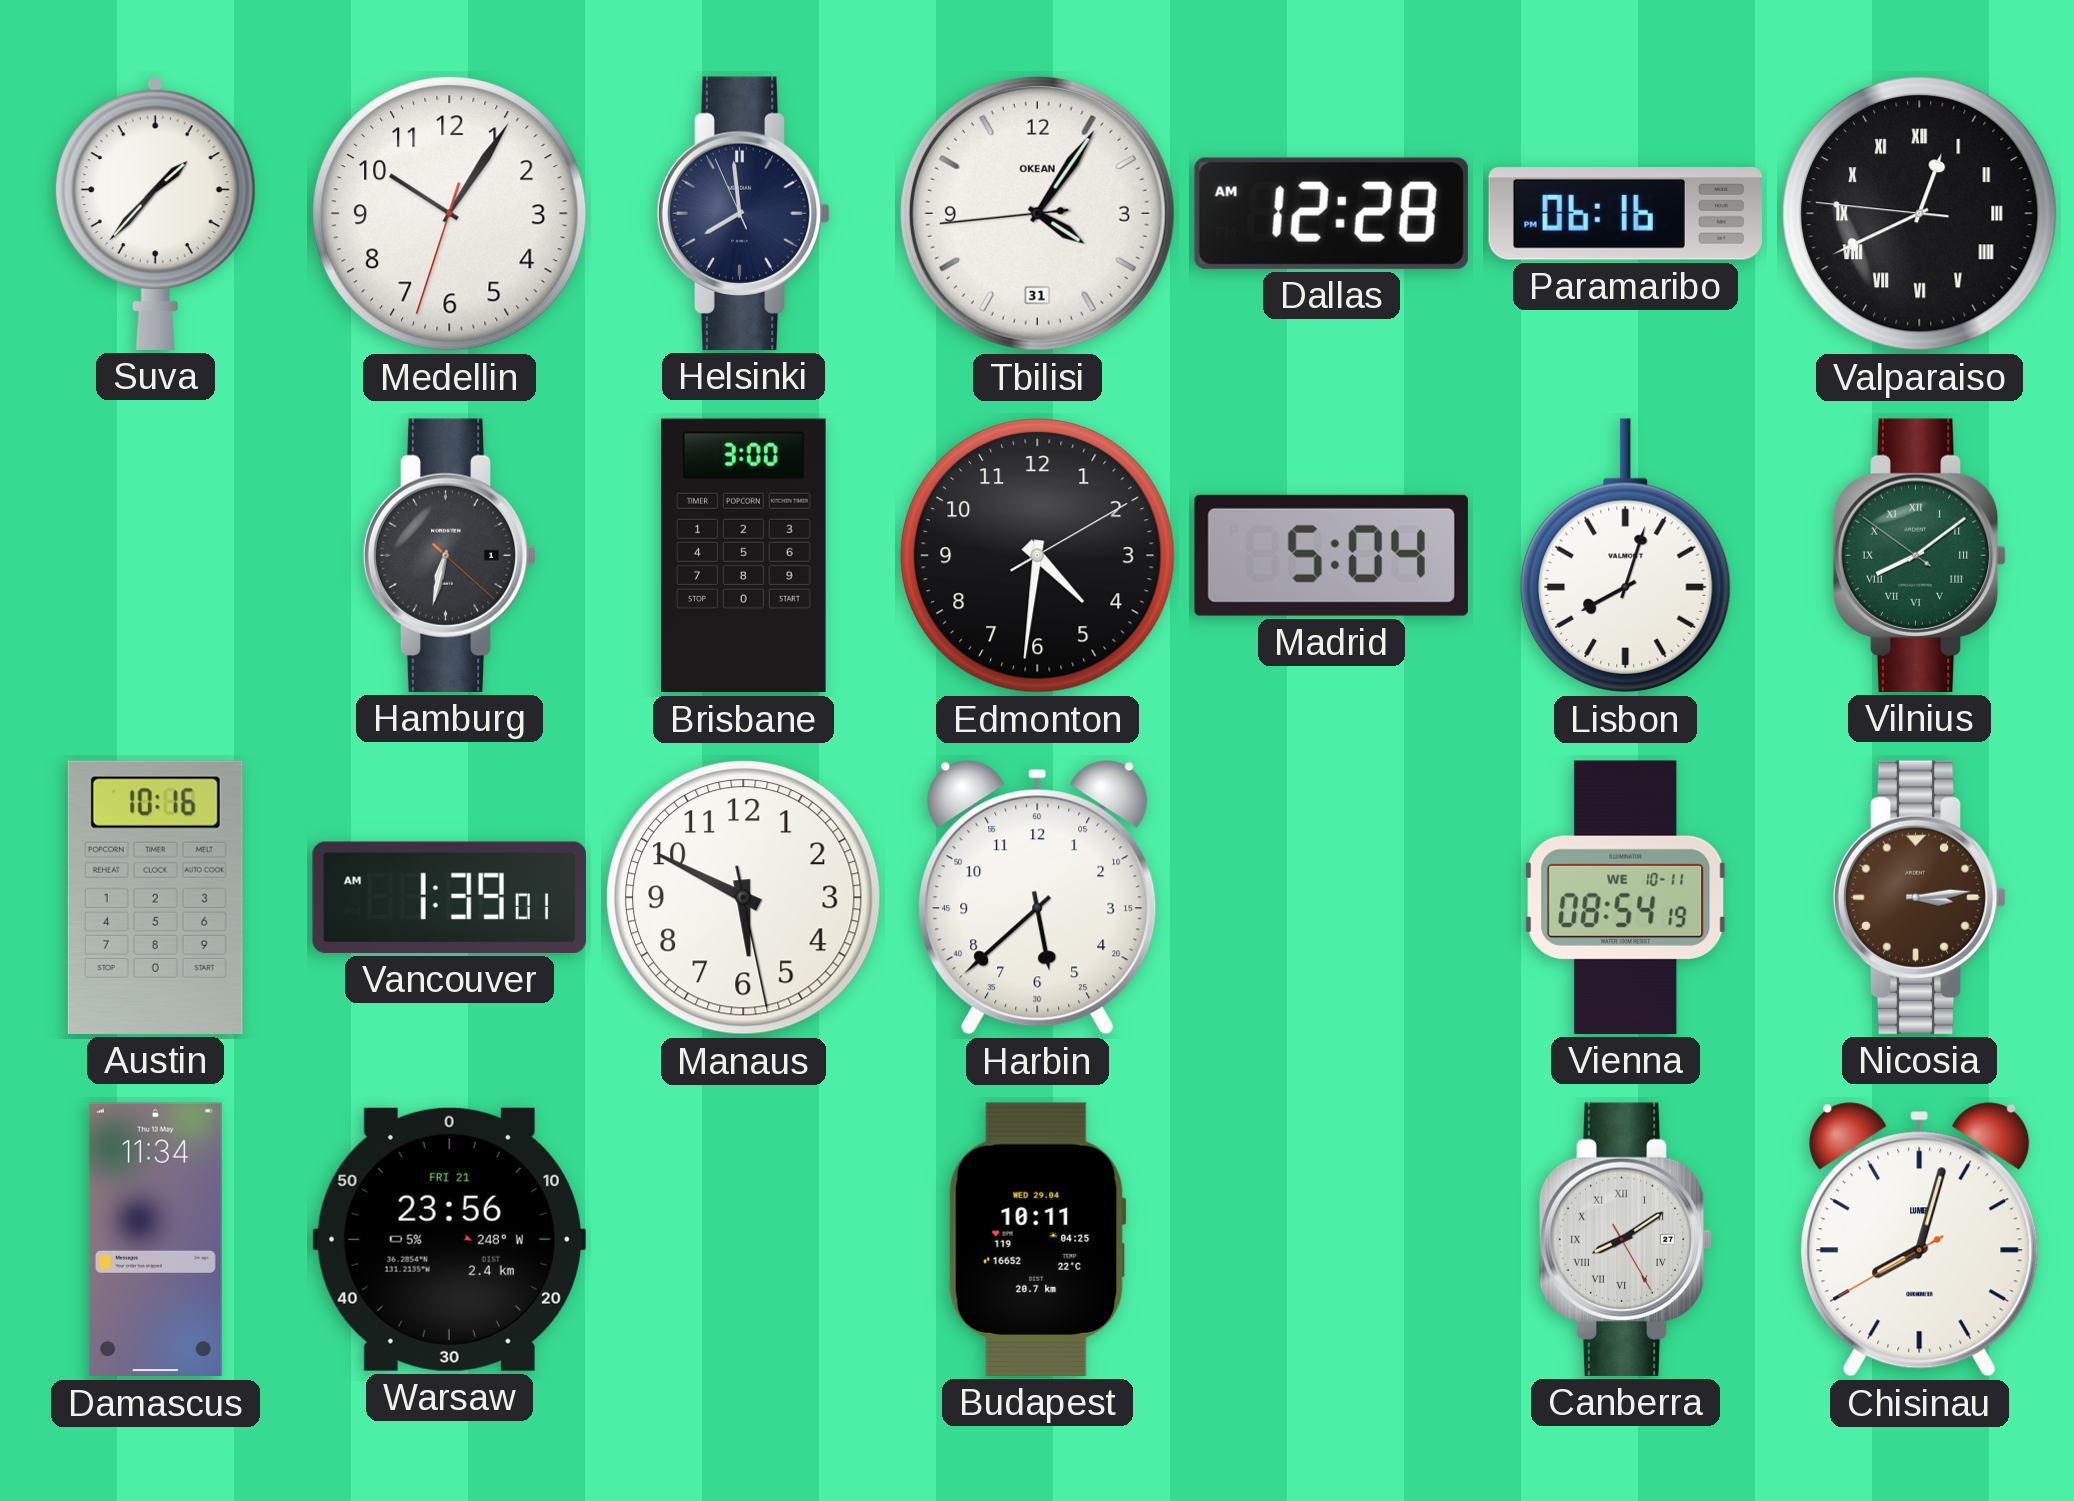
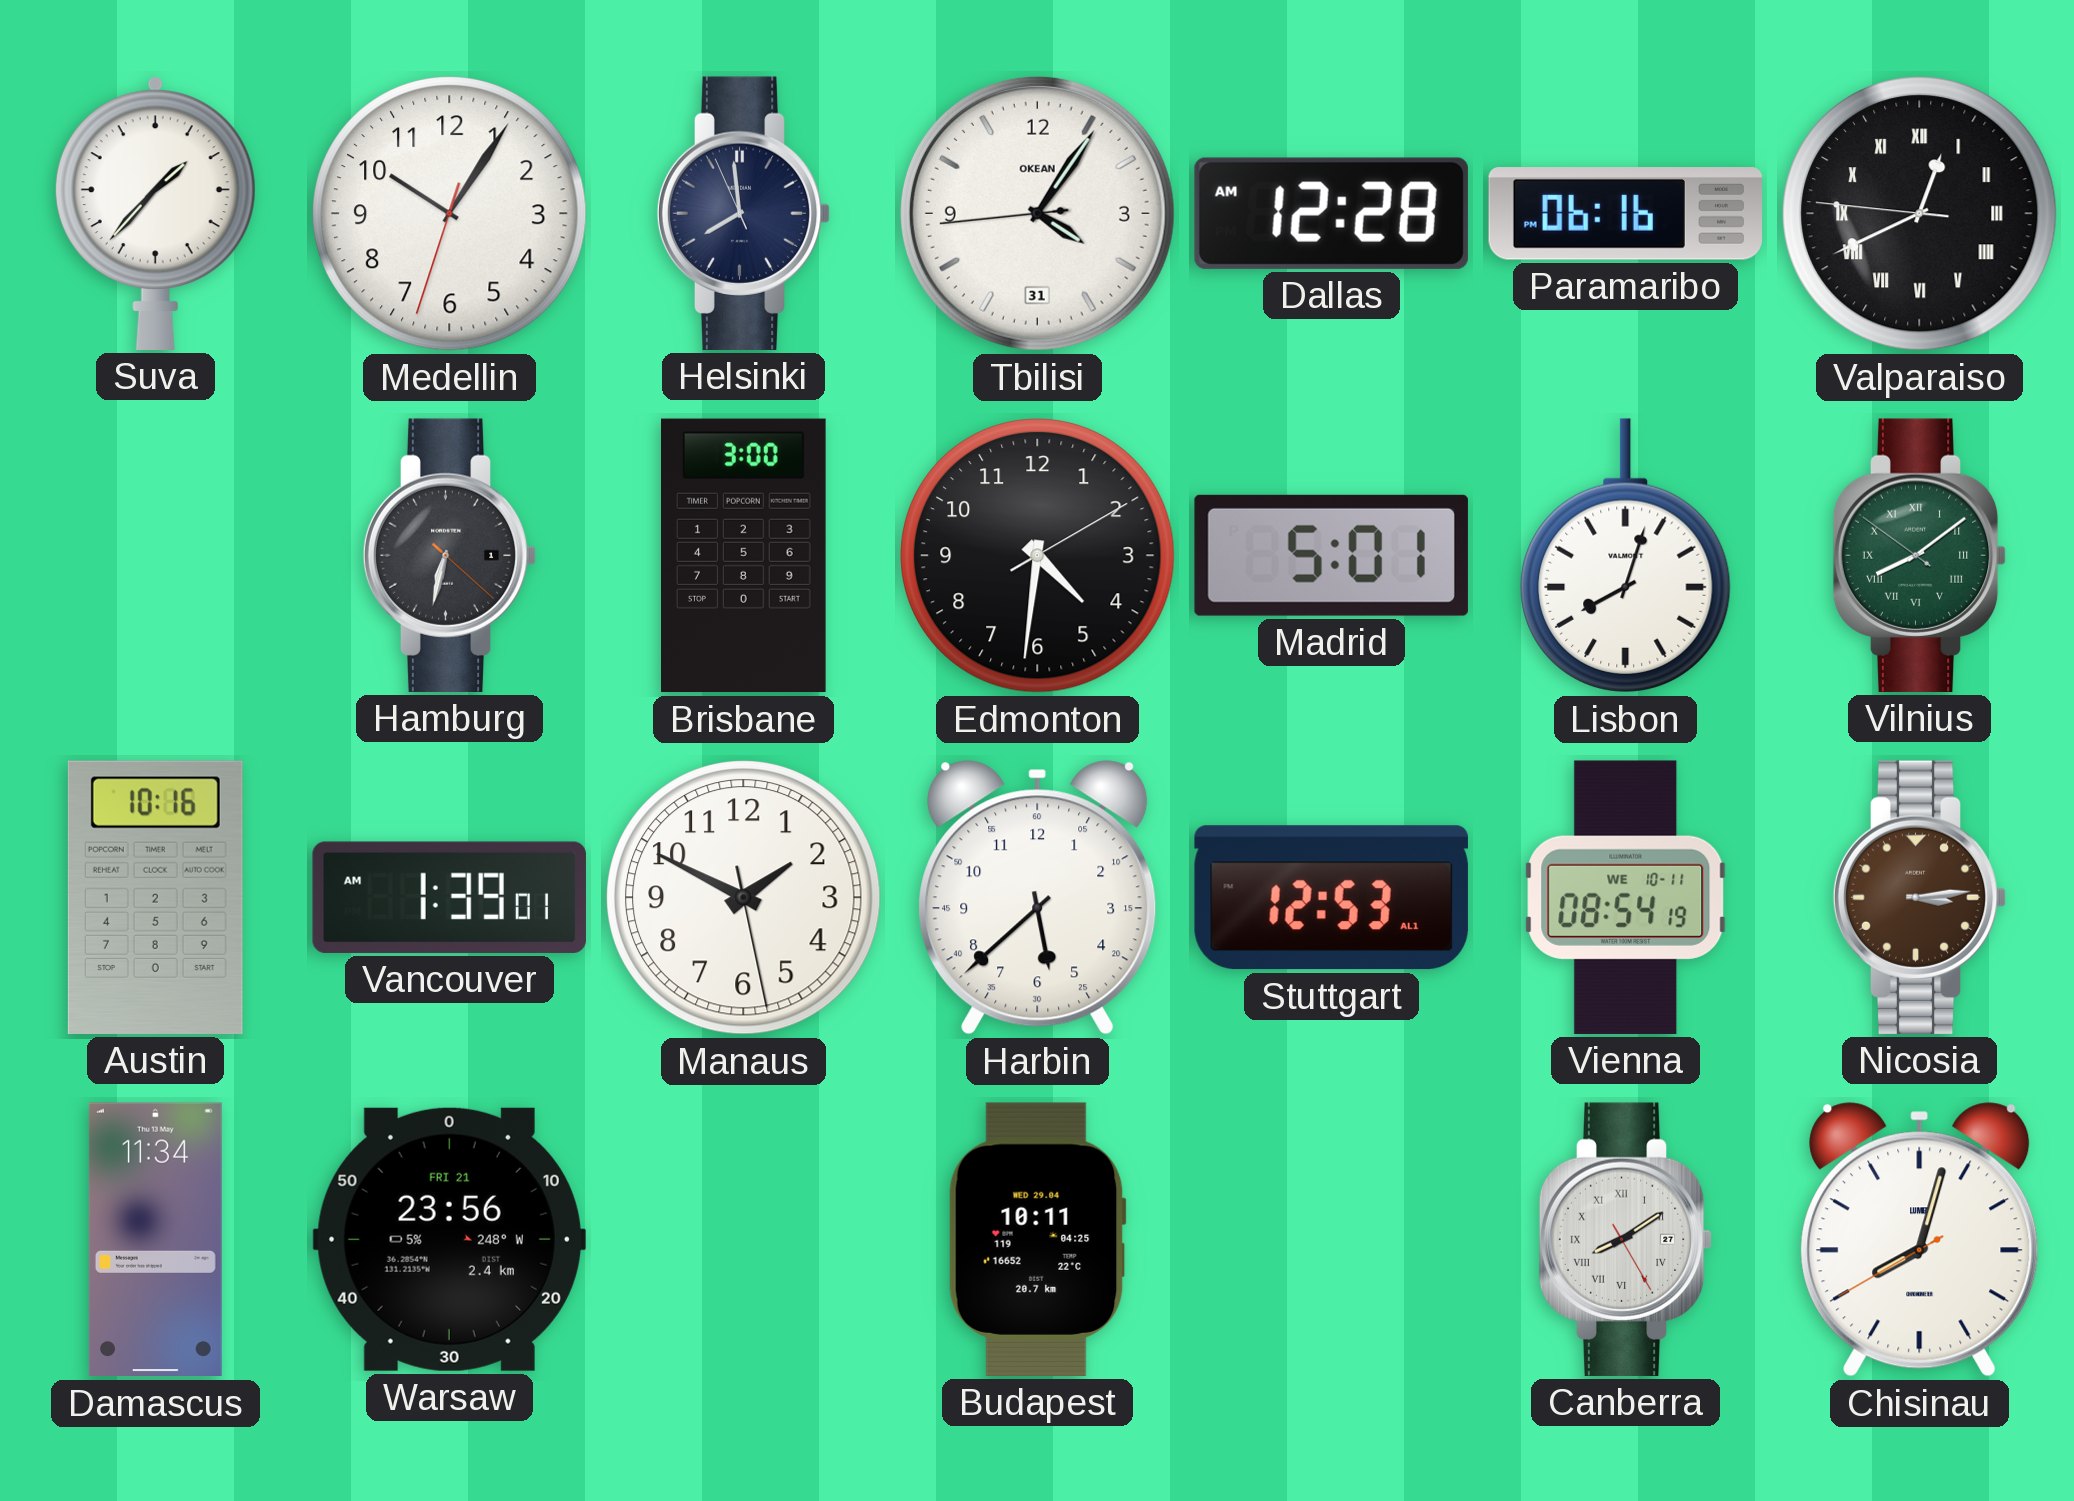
Madrid: 5:04 -> 5:01
Manaus: 5:49 -> 1:49
Stuttgart: none -> 12:53
